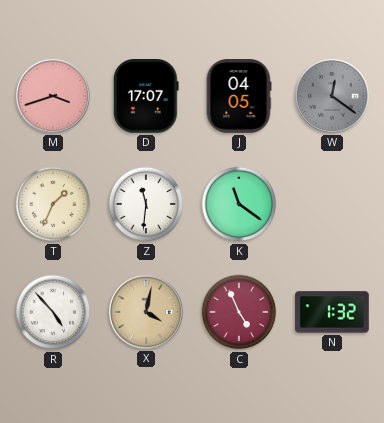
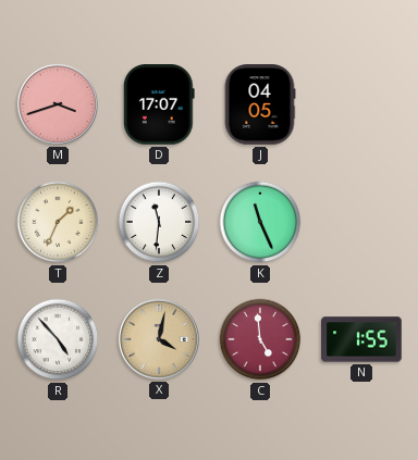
W: 12:21 -> none
K: 11:21 -> 11:26
C: 4:56 -> 4:59
N: 1:32 -> 1:55
